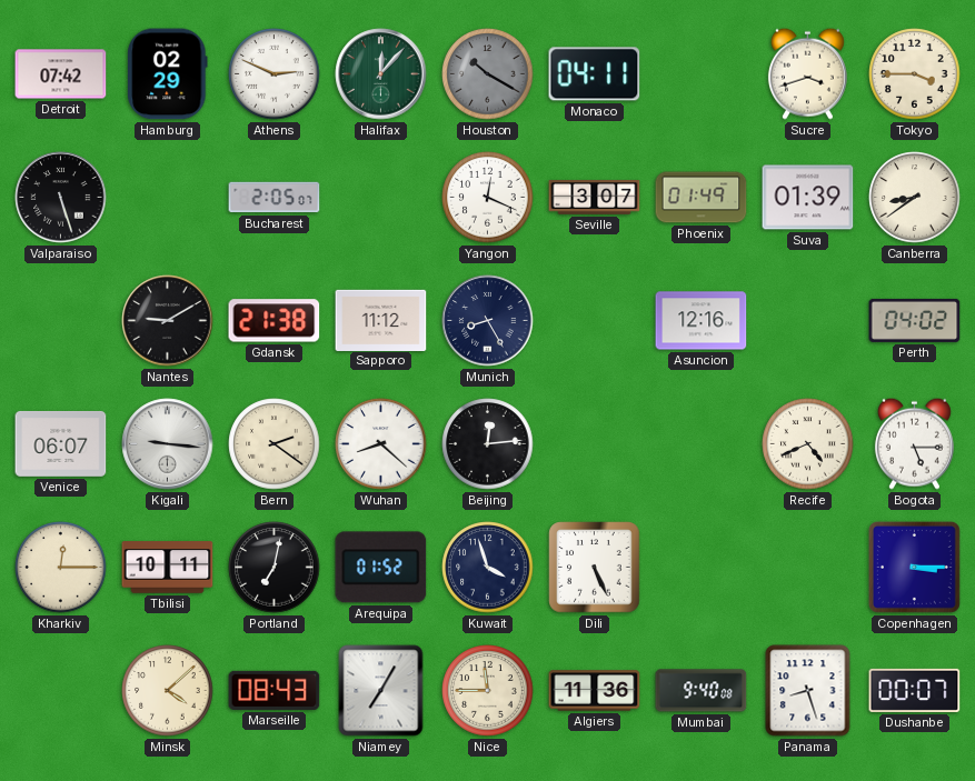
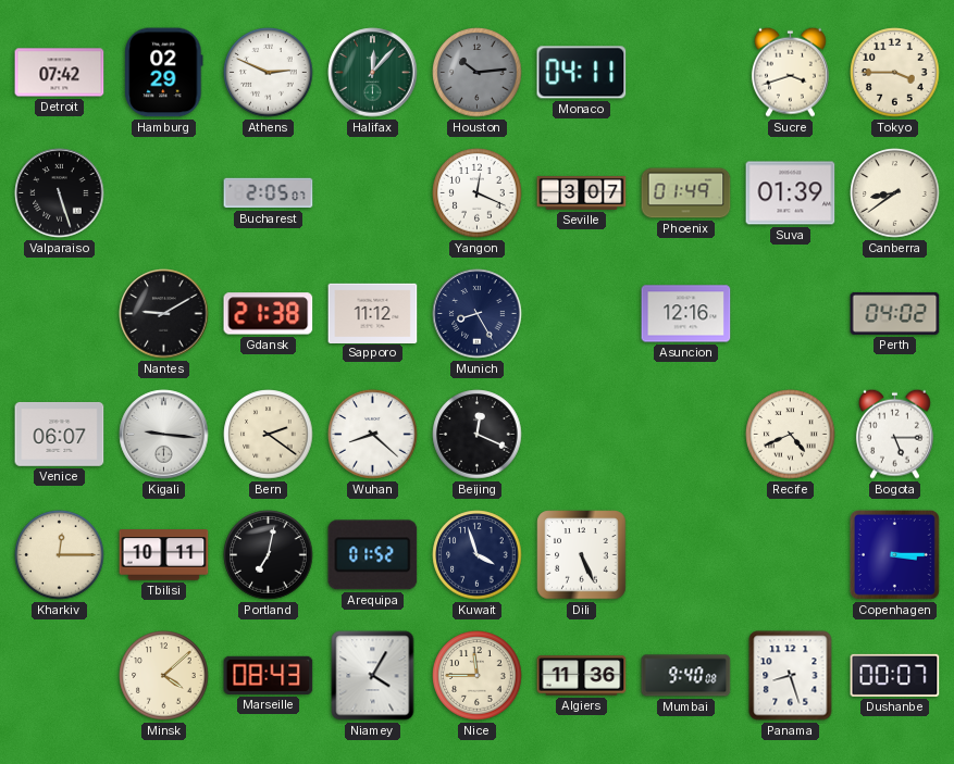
Houston: 10:20 -> 10:14
Beijing: 12:14 -> 12:19
Niamey: 7:05 -> 4:05
